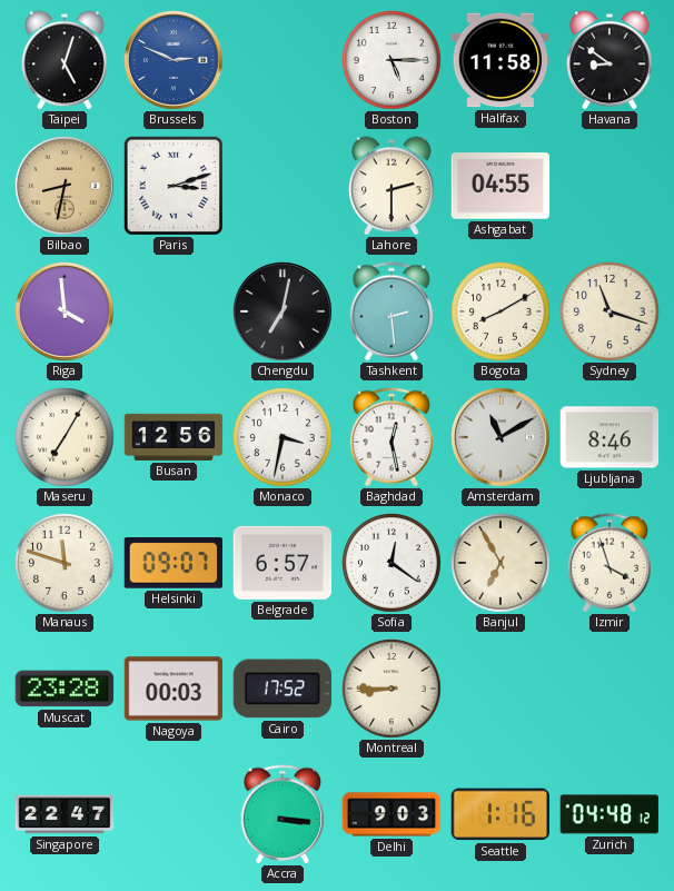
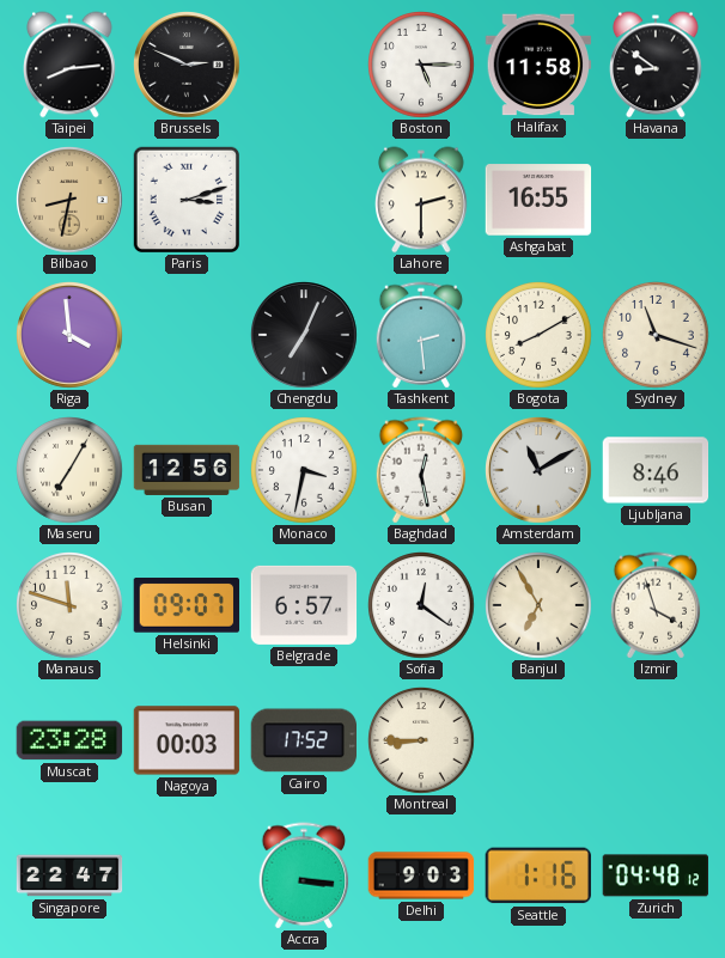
Taipei: 5:03 -> 8:14
Brussels dial: blue -> black
Ashgabat: 04:55 -> 16:55
Chengdu: 7:02 -> 7:04
